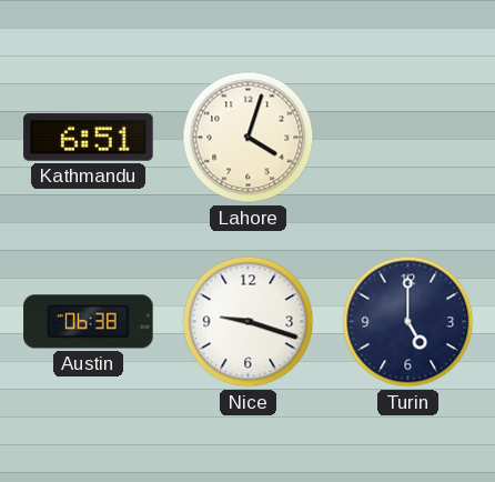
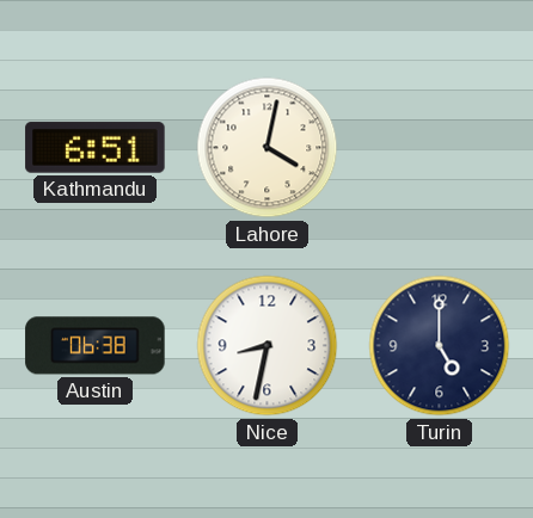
Lahore: 4:03 -> 4:02
Nice: 9:18 -> 8:32
